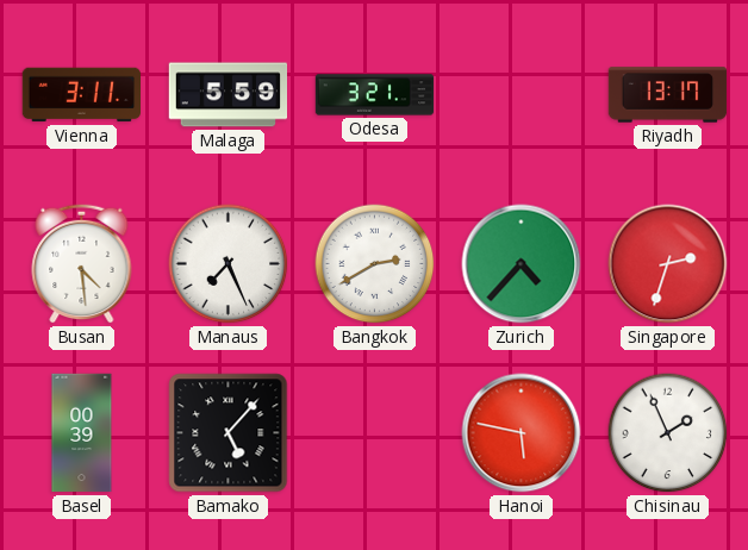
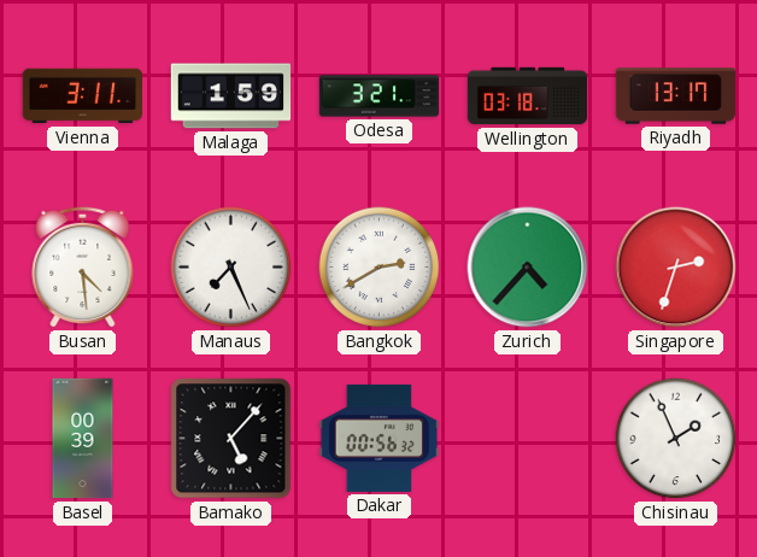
Malaga: 5:59 -> 1:59
Wellington: none -> 03:18
Dakar: none -> 00:56
Hanoi: 5:47 -> none
